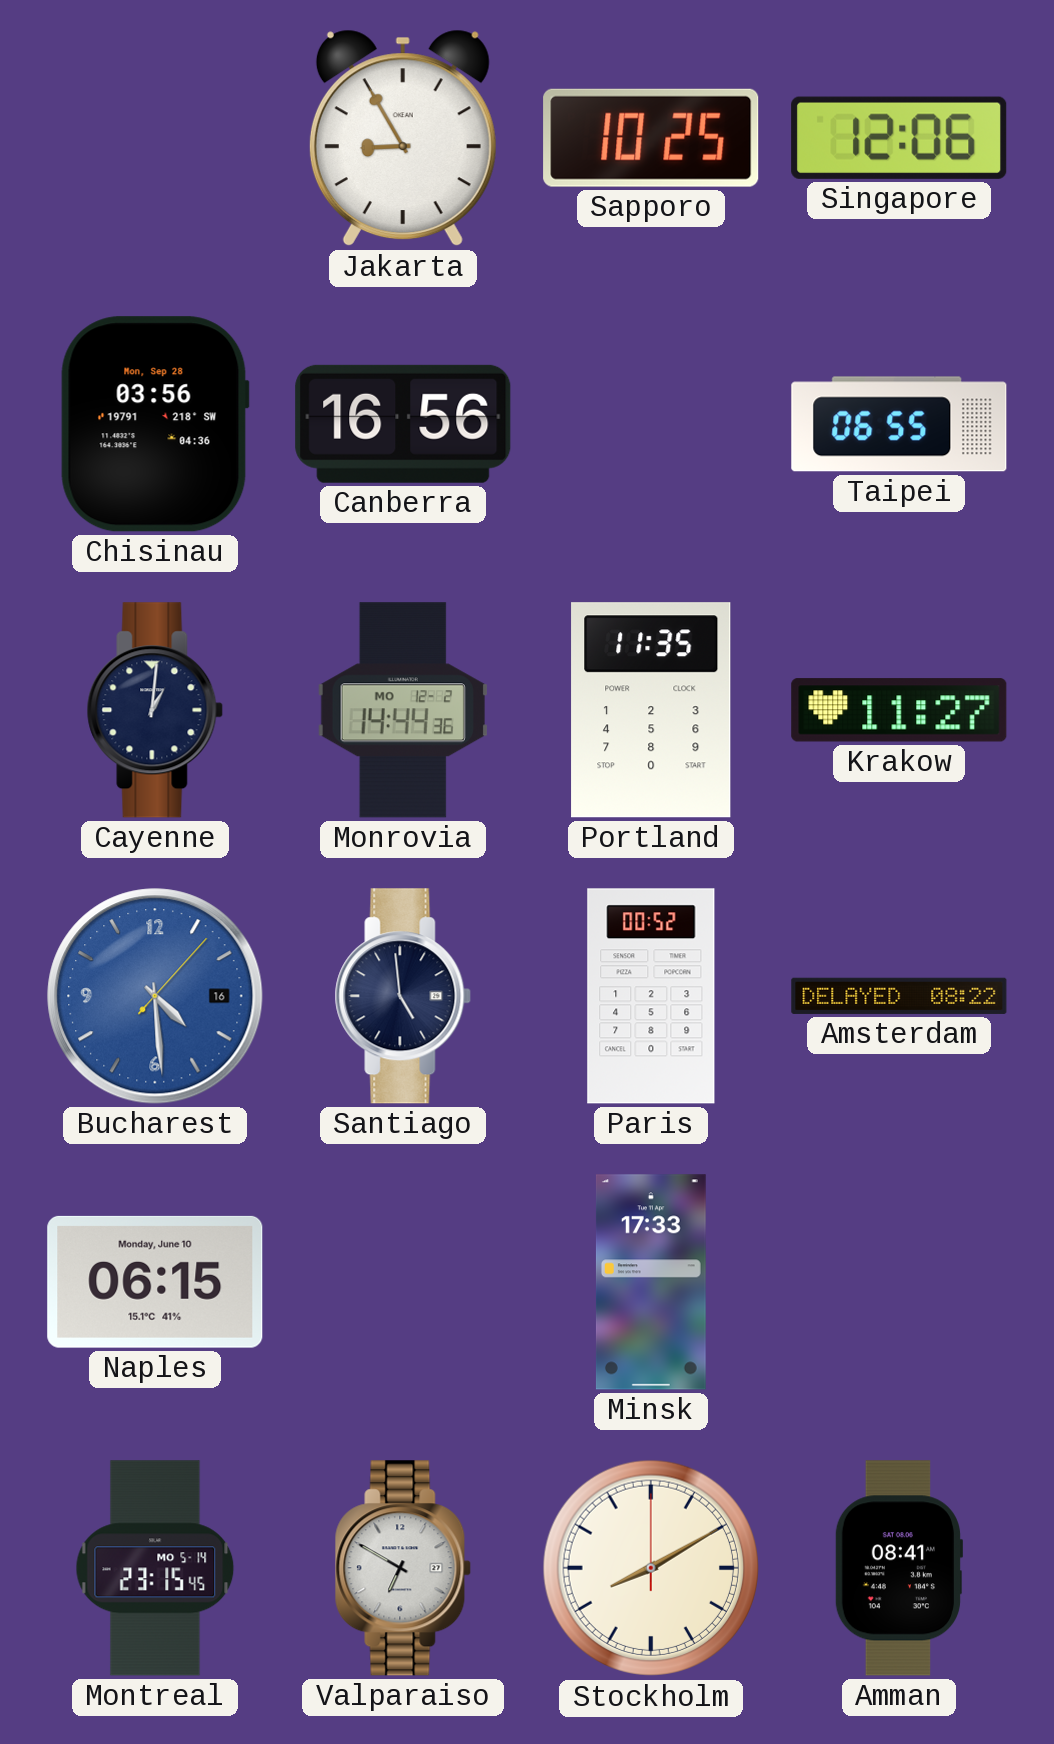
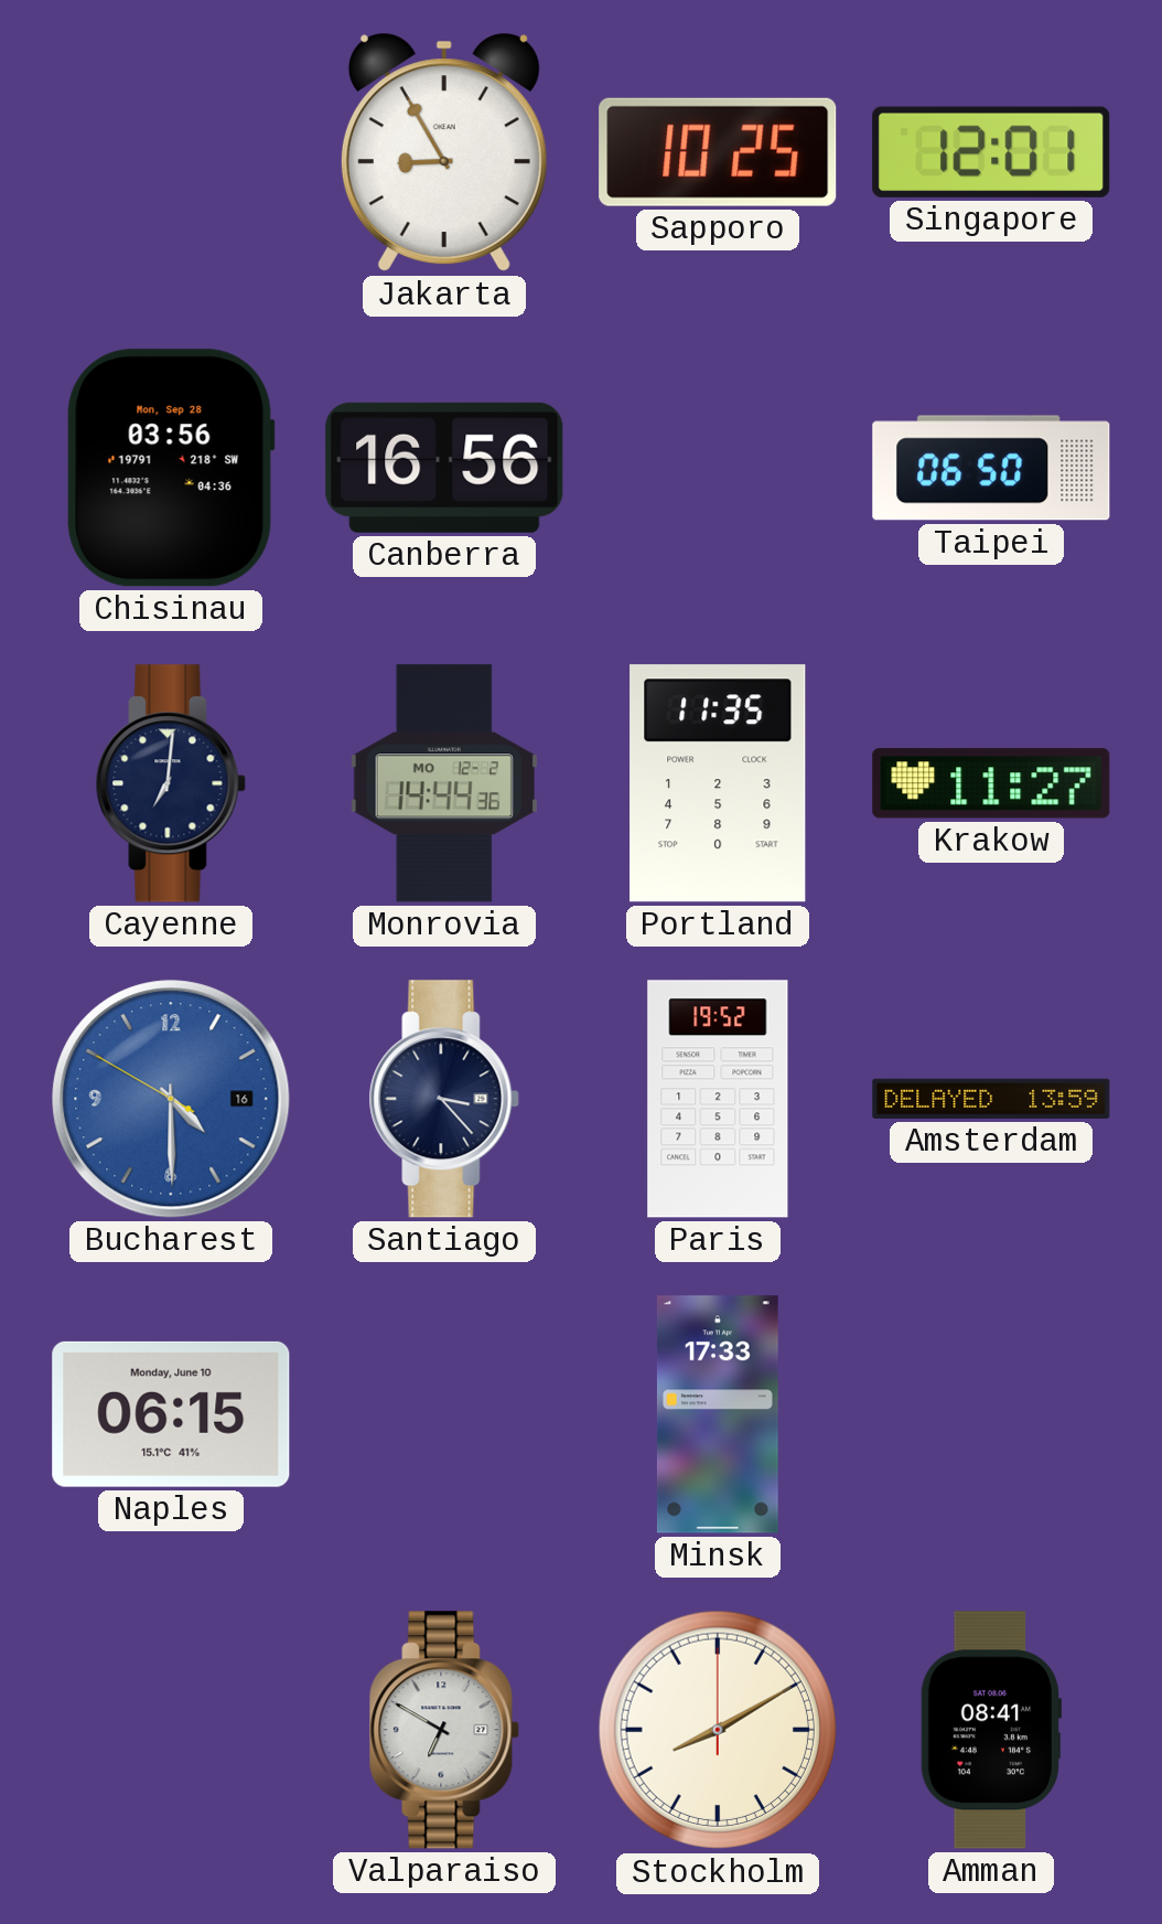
Singapore: 12:06 -> 12:01
Taipei: 06:55 -> 06:50
Cayenne: 1:01 -> 7:01
Bucharest: 4:29:07 -> 4:29:50
Santiago: 4:59 -> 3:23
Paris: 00:52 -> 19:52
Amsterdam: 08:22 -> 13:59
Montreal: 23:15 -> none
